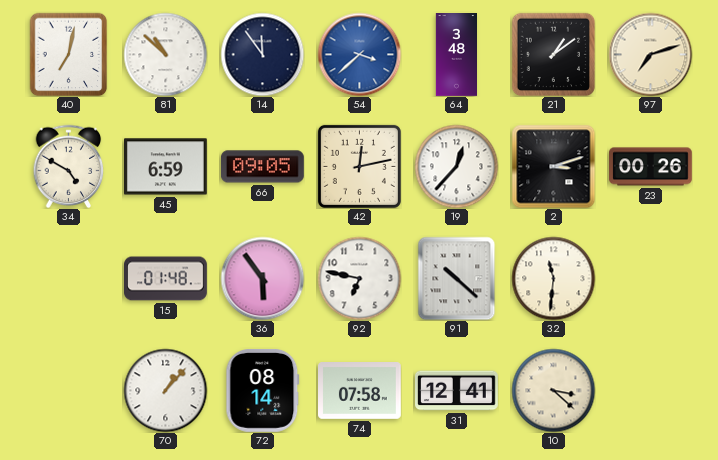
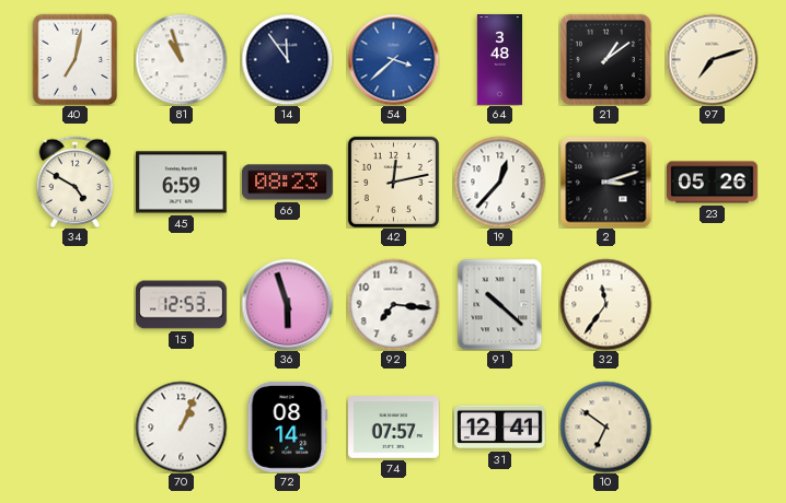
81: 10:52 -> 10:57
66: 09:05 -> 08:23
23: 00:26 -> 05:26
15: 01:48 -> 12:53
36: 5:54 -> 5:57
92: 6:47 -> 7:16
32: 11:31 -> 11:36
70: 1:07 -> 1:04
74: 07:58 -> 07:57
10: 3:22 -> 6:51
